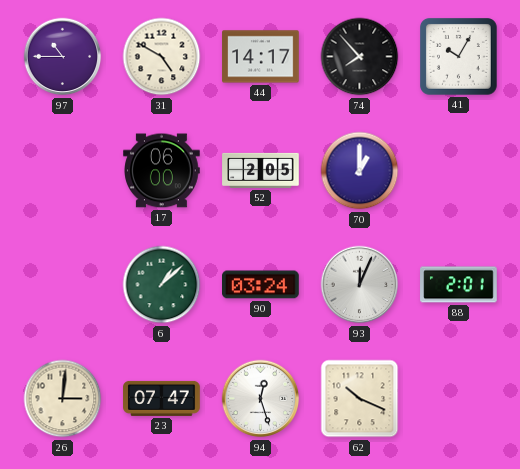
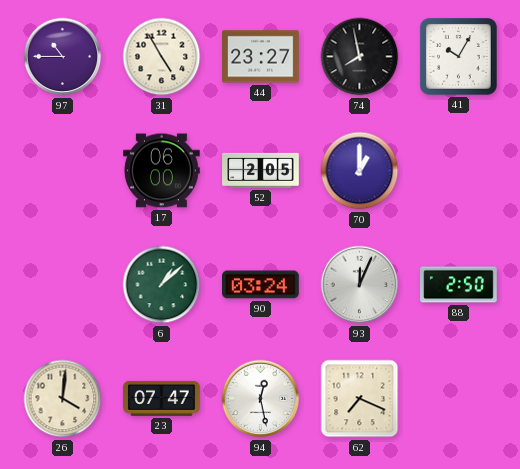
31: 4:50 -> 4:55
44: 14:17 -> 23:27
74: 7:53 -> 7:58
88: 2:01 -> 2:50
26: 3:01 -> 4:01
94: 12:27 -> 12:28
62: 10:19 -> 7:19
